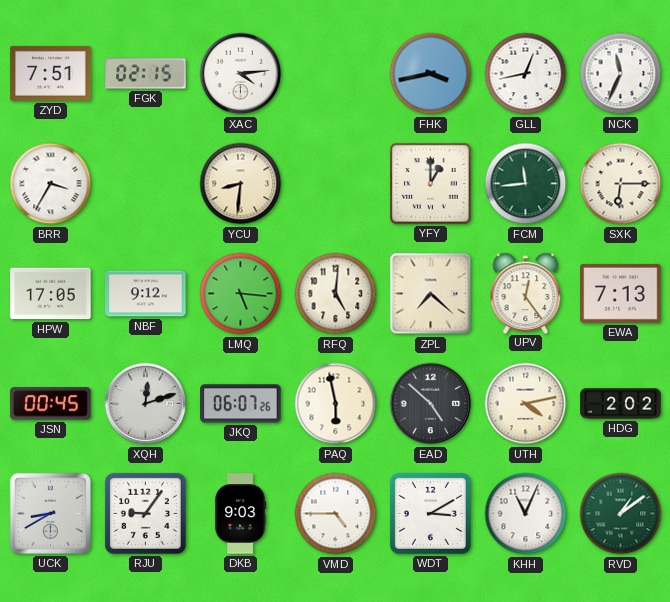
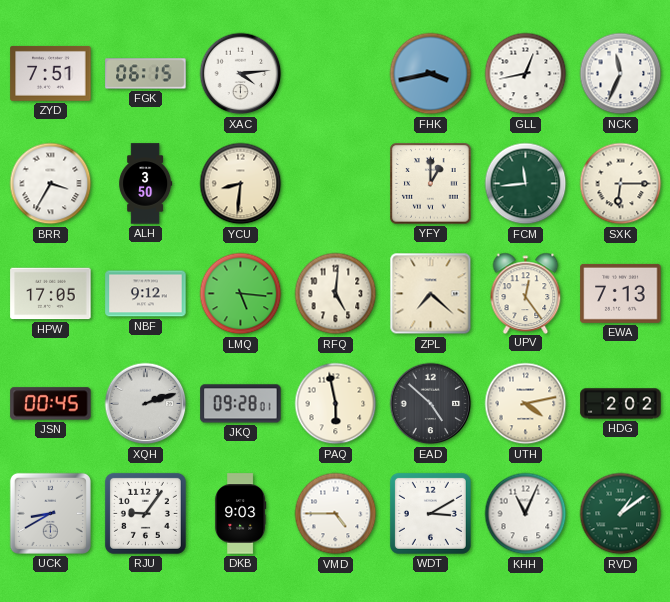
FGK: 02:15 -> 06:15
ALH: none -> 3:50
XQH: 12:12 -> 2:12
JKQ: 06:07 -> 09:28
